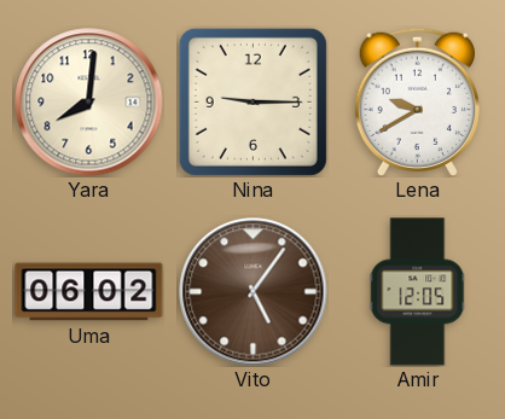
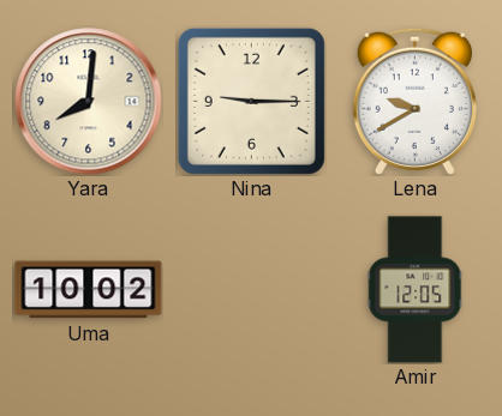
Uma: 06:02 -> 10:02
Vito: 5:06 -> none
